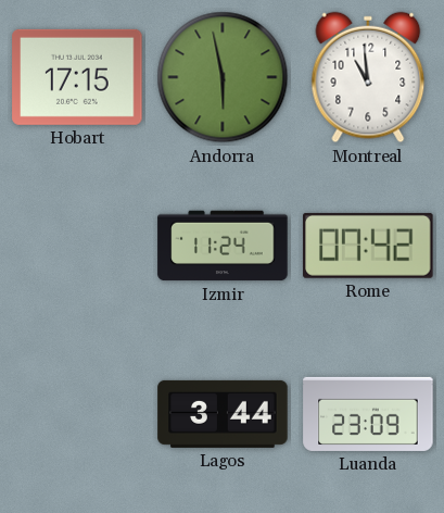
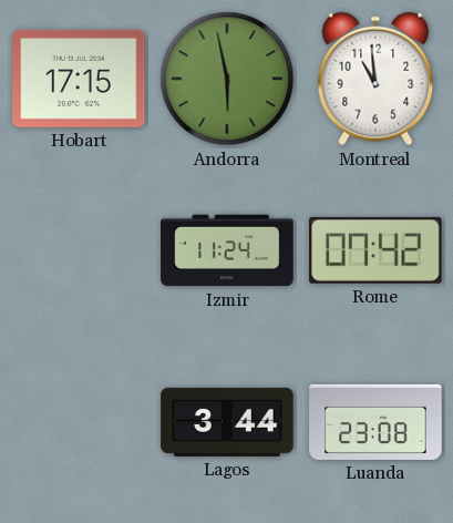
Luanda: 23:09 -> 23:08
